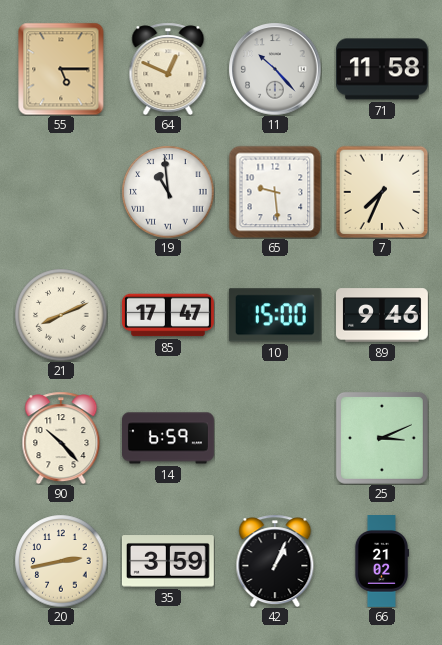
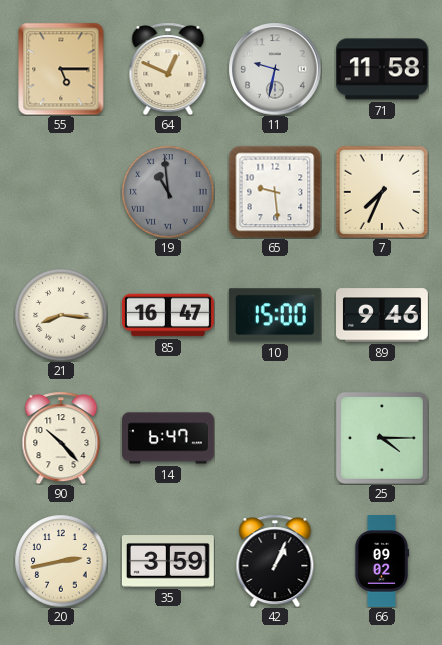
11: 10:23 -> 9:32
19 dial: white -> grey
21: 8:11 -> 8:16
85: 17:47 -> 16:47
14: 6:59 -> 6:47
25: 3:11 -> 4:15
66: 21:02 -> 09:02
